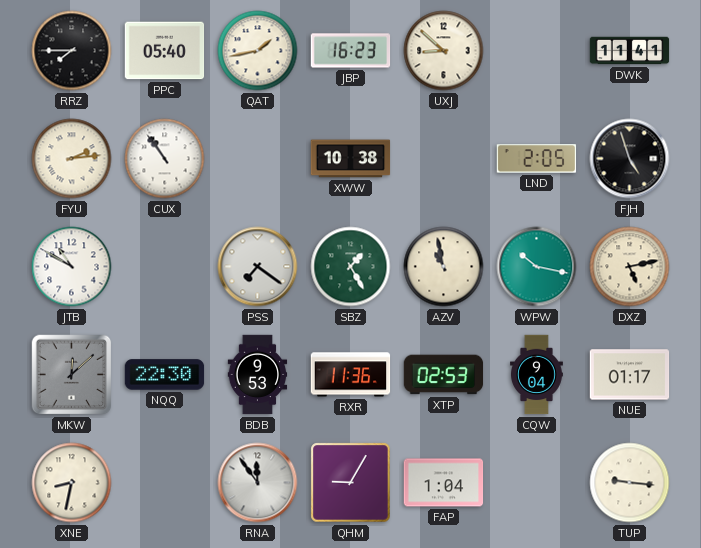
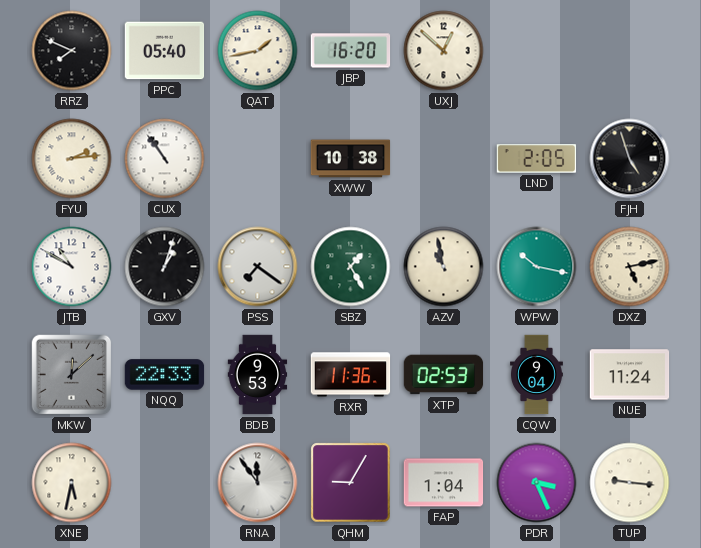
RRZ: 7:45 -> 7:49
JBP: 16:23 -> 16:20
UXJ: 8:52 -> 12:52
DWK: 11:41 -> none
GXV: none -> 1:03
NQQ: 22:30 -> 22:33
NUE: 01:17 -> 11:24
XNE: 8:32 -> 5:32
PDR: none -> 3:26
